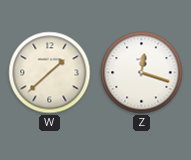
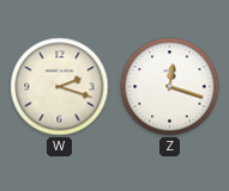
W: 1:38 -> 2:18
